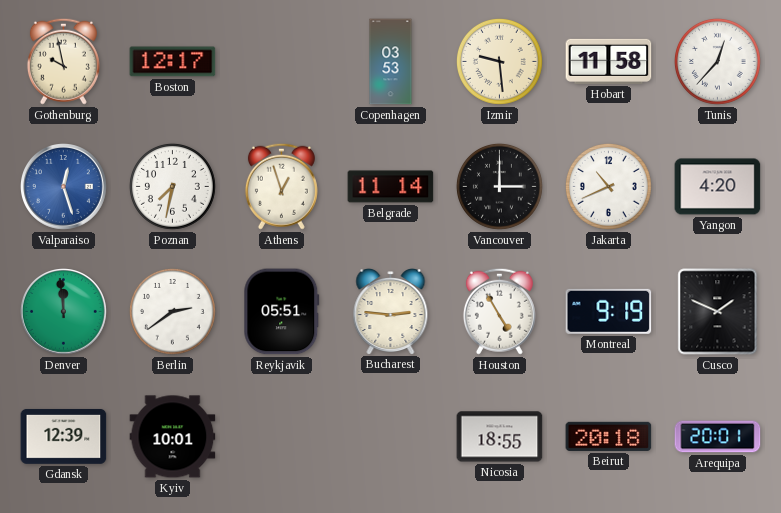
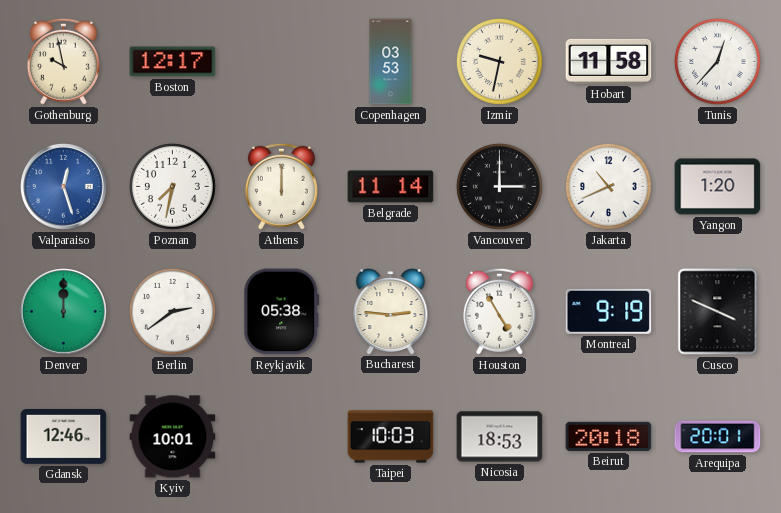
Izmir: 9:29 -> 9:32
Athens: 12:57 -> 12:00
Yangon: 4:20 -> 1:20
Denver: 11:59 -> 12:00
Reykjavik: 05:51 -> 05:38
Cusco: 1:49 -> 3:49
Gdansk: 12:39 -> 12:46
Taipei: none -> 10:03
Nicosia: 18:55 -> 18:53
